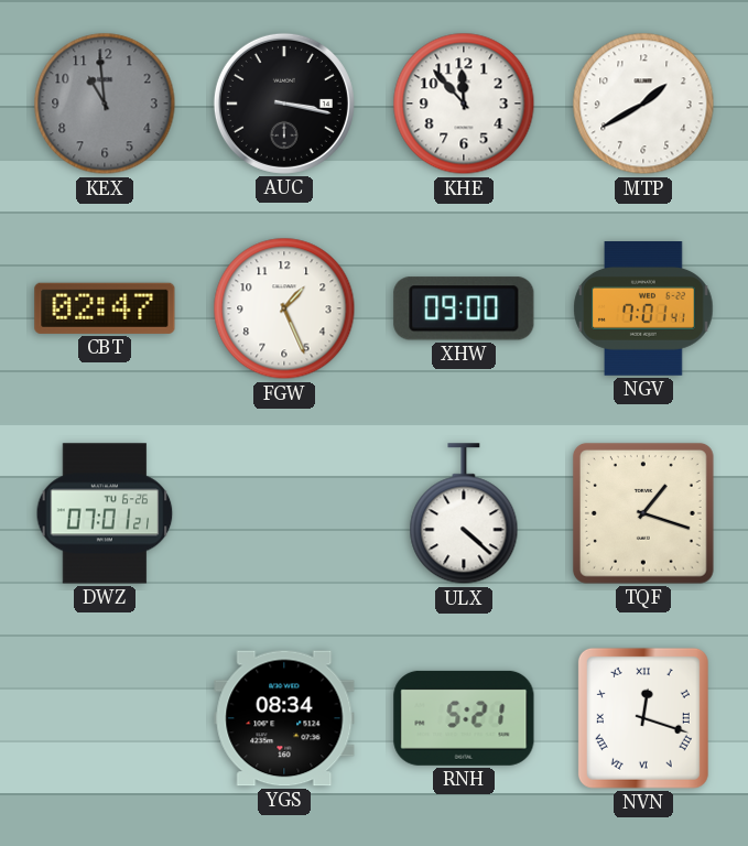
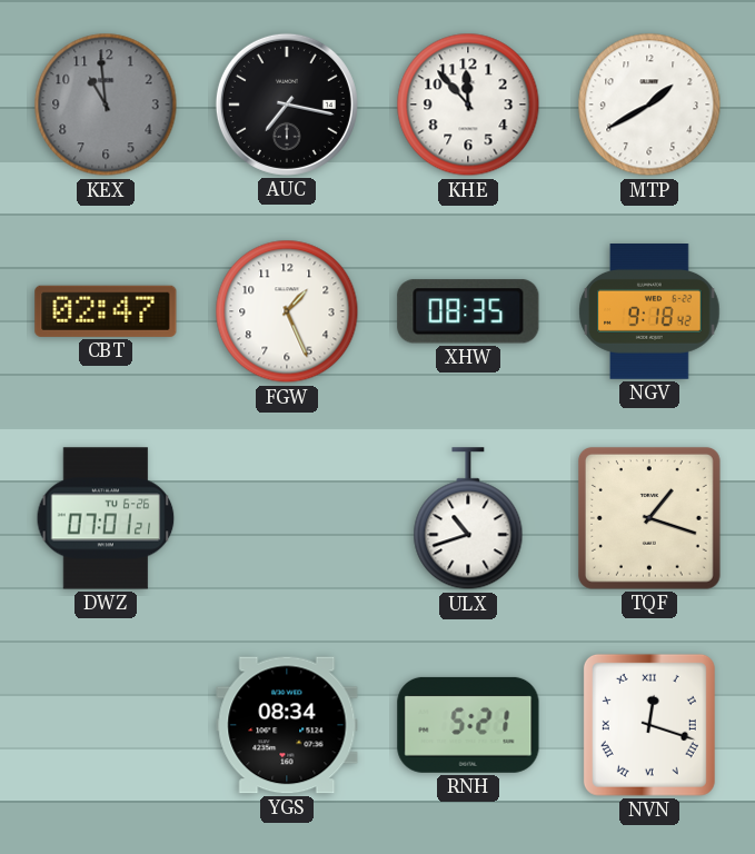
AUC: 3:17 -> 7:17
XHW: 09:00 -> 08:35
NGV: 7:01 -> 9:18
ULX: 4:22 -> 10:42
